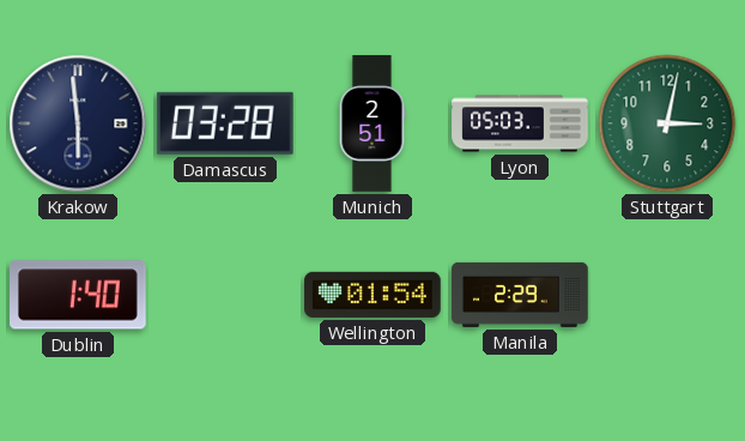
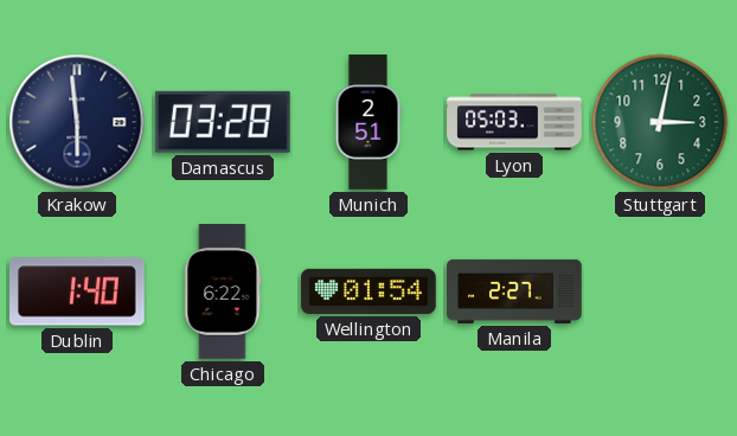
Chicago: none -> 6:22
Manila: 2:29 -> 2:27
